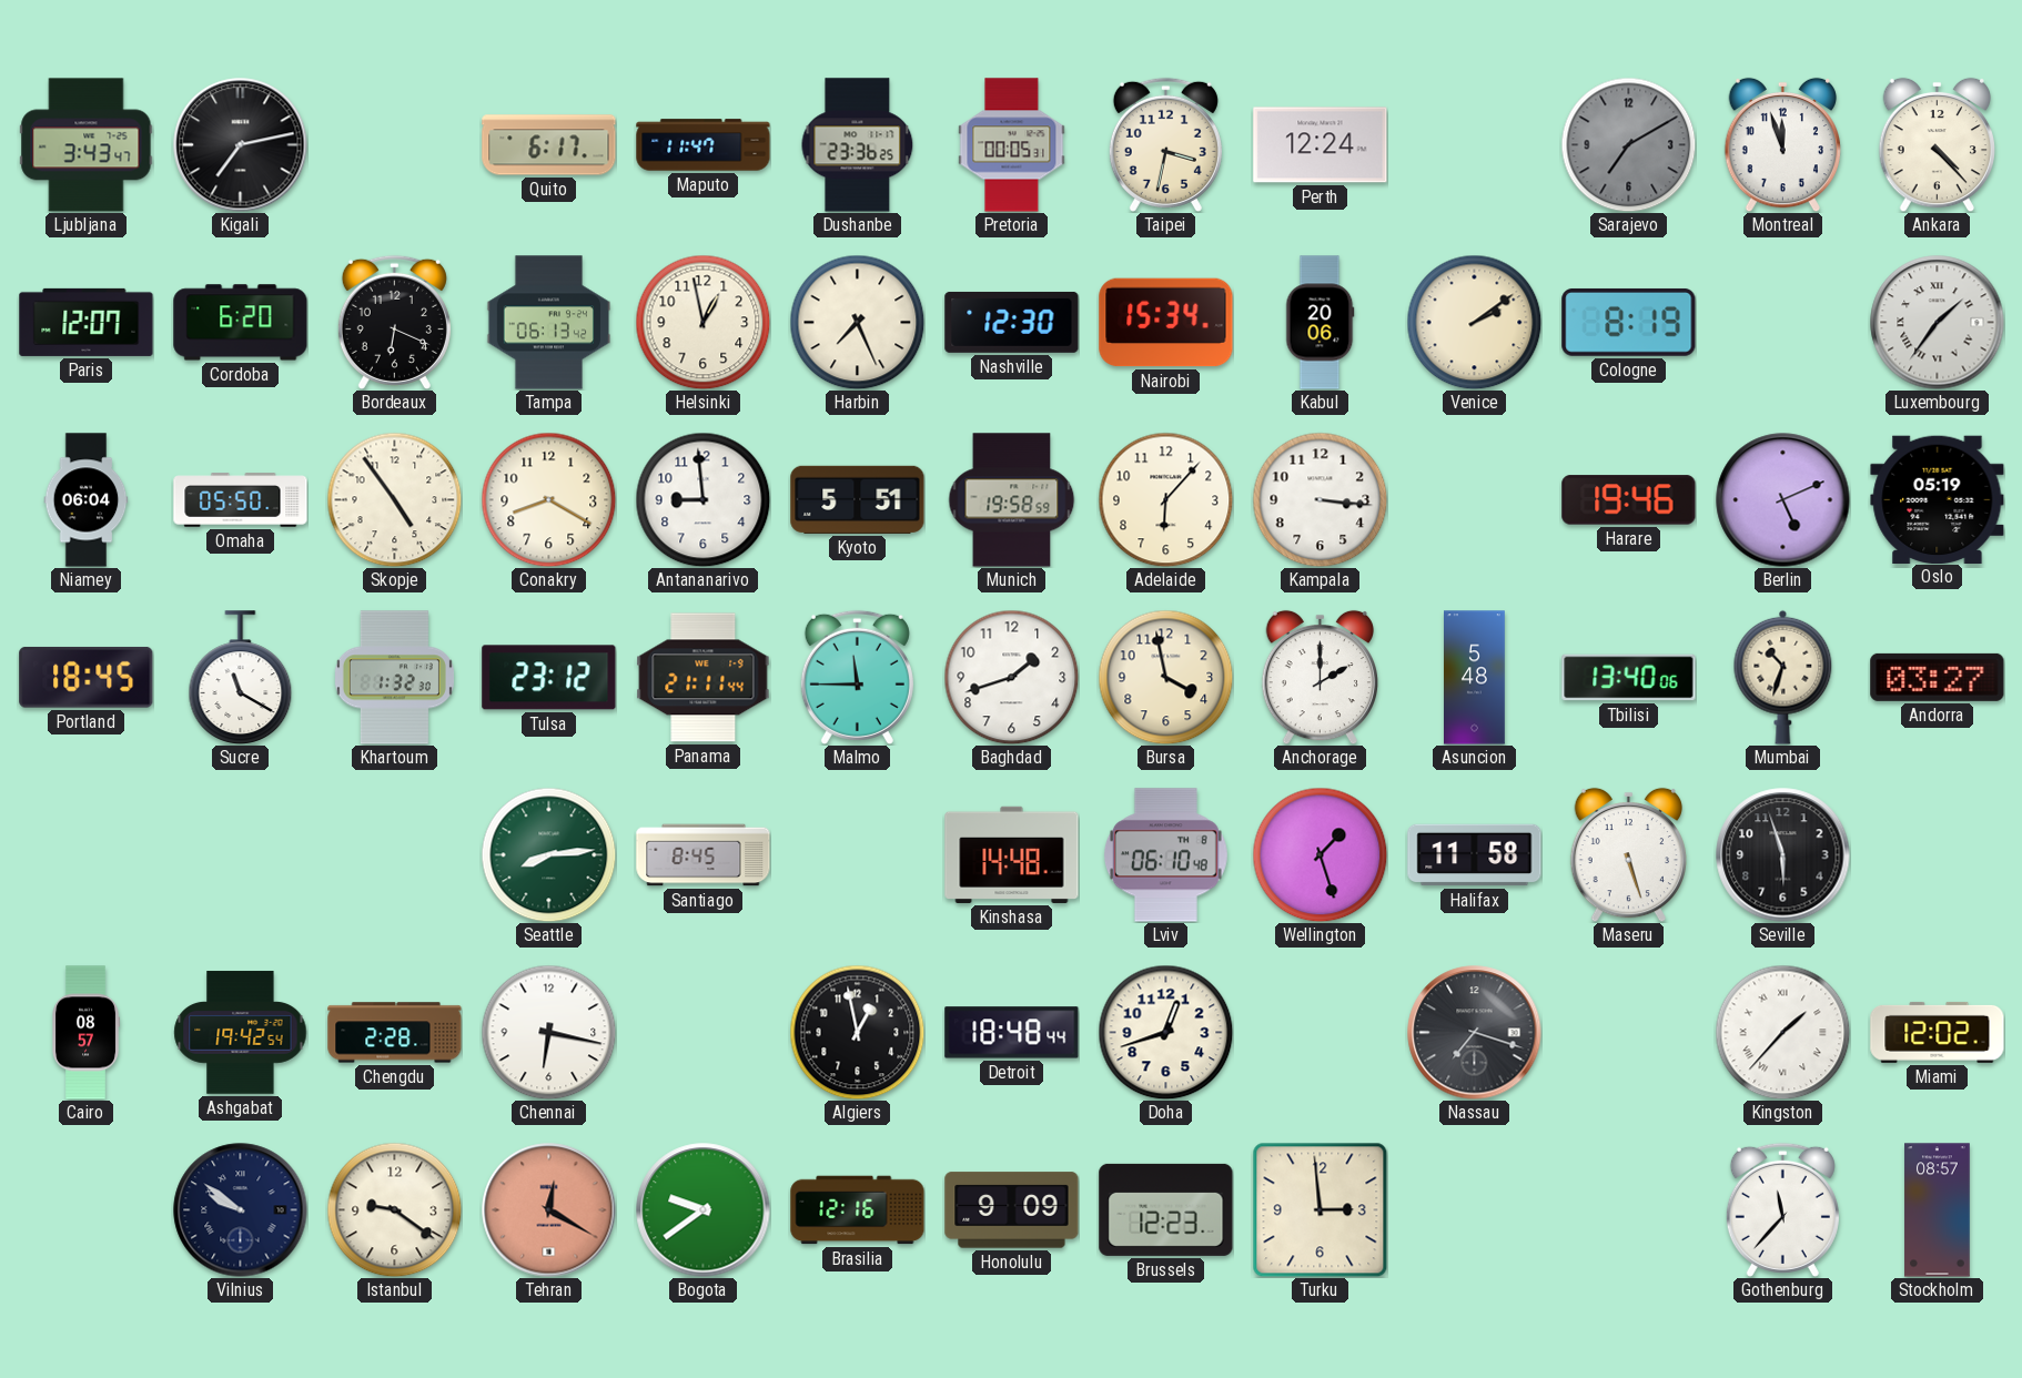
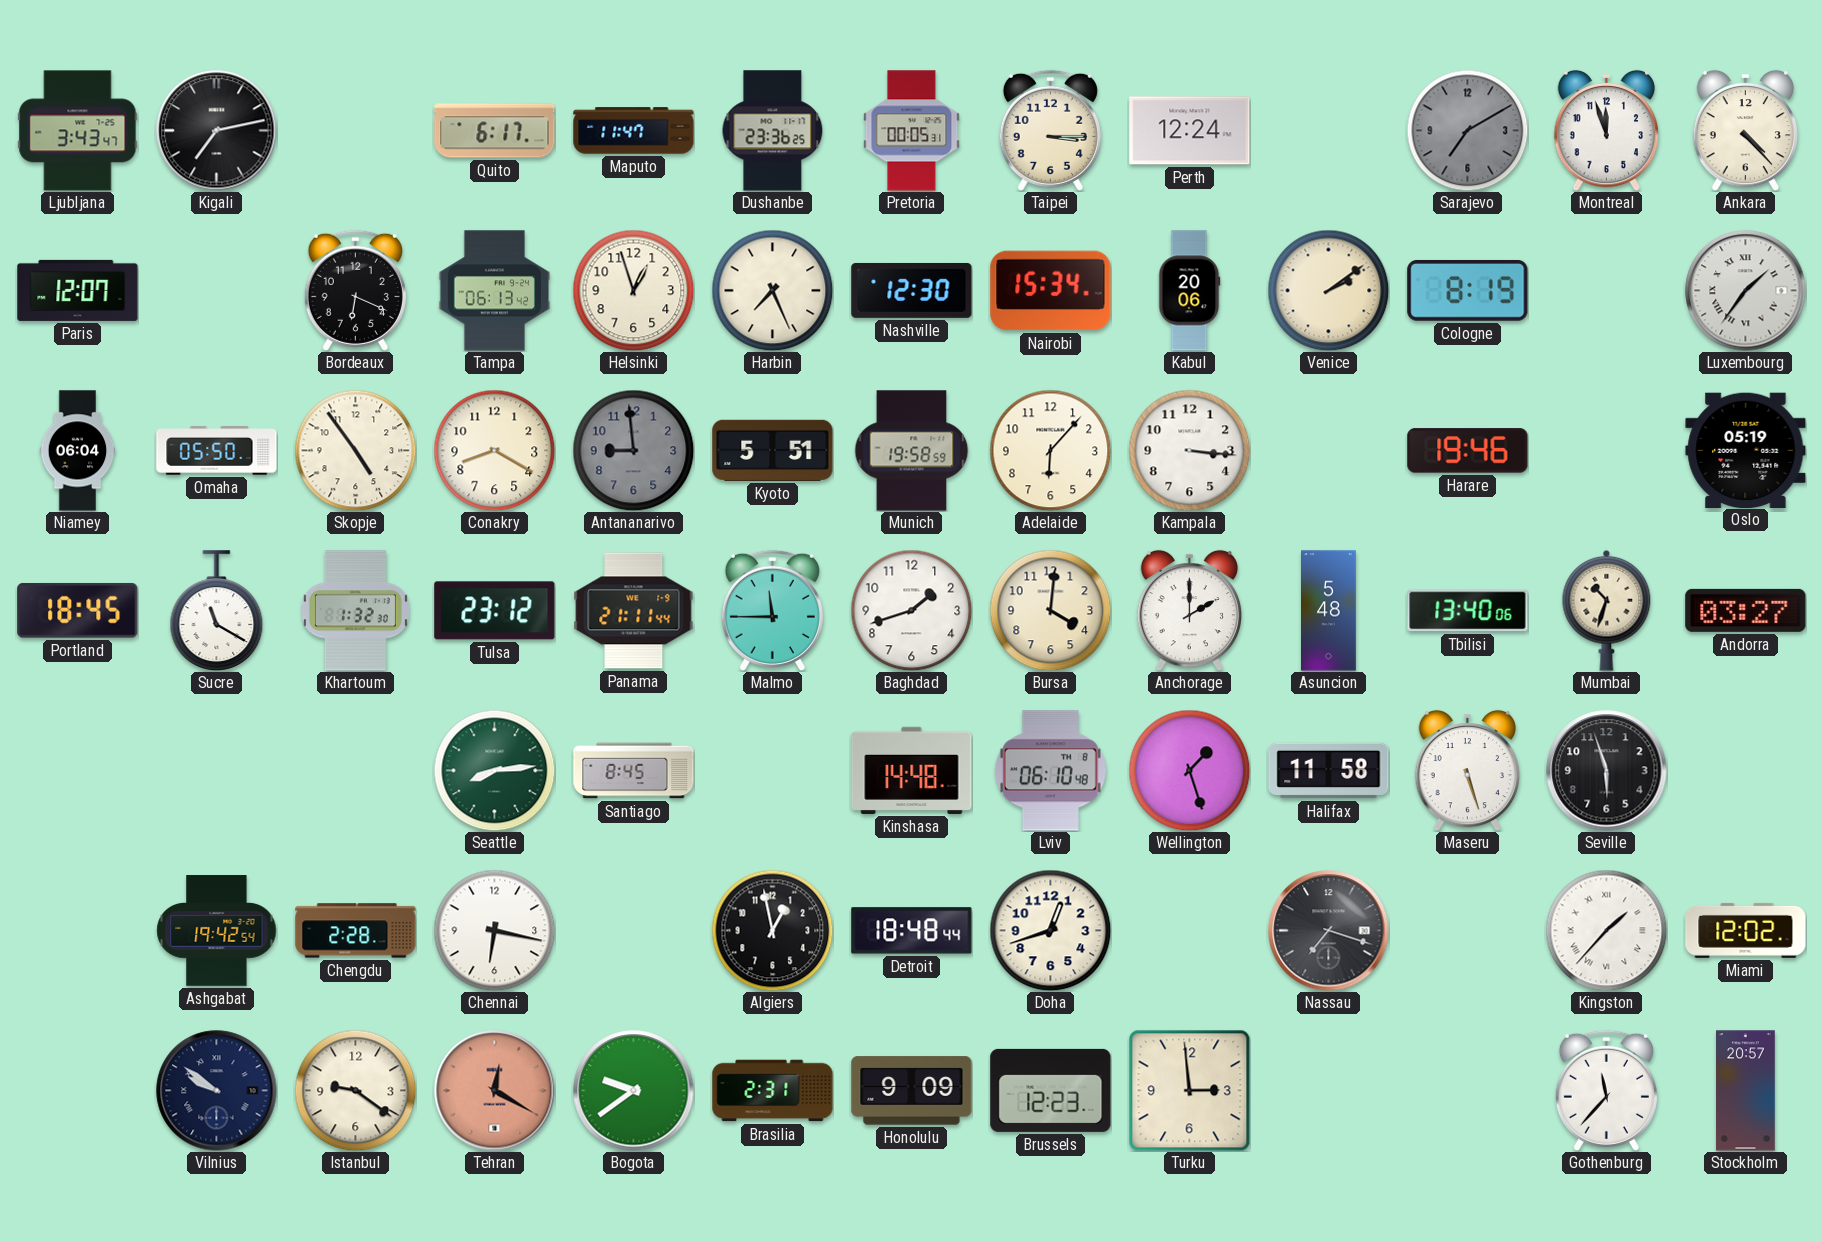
Taipei: 3:32 -> 3:15
Cordoba: 6:20 -> none
Helsinki: 12:58 -> 12:57
Antananarivo dial: white -> grey
Berlin: 5:11 -> none
Bursa: 3:58 -> 4:01
Cairo: 08:57 -> none
Brasilia: 12:16 -> 2:31
Stockholm: 08:57 -> 20:57
